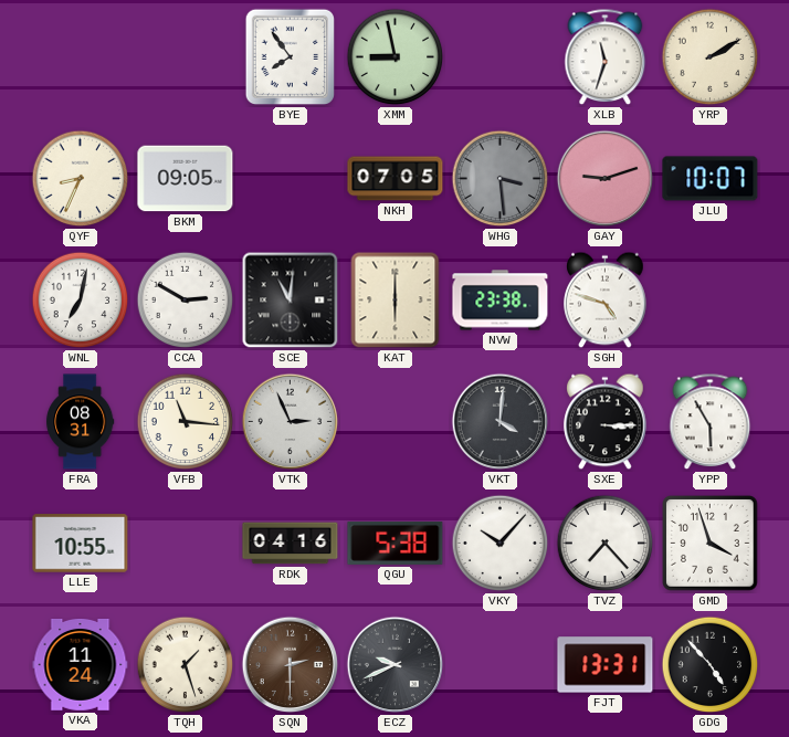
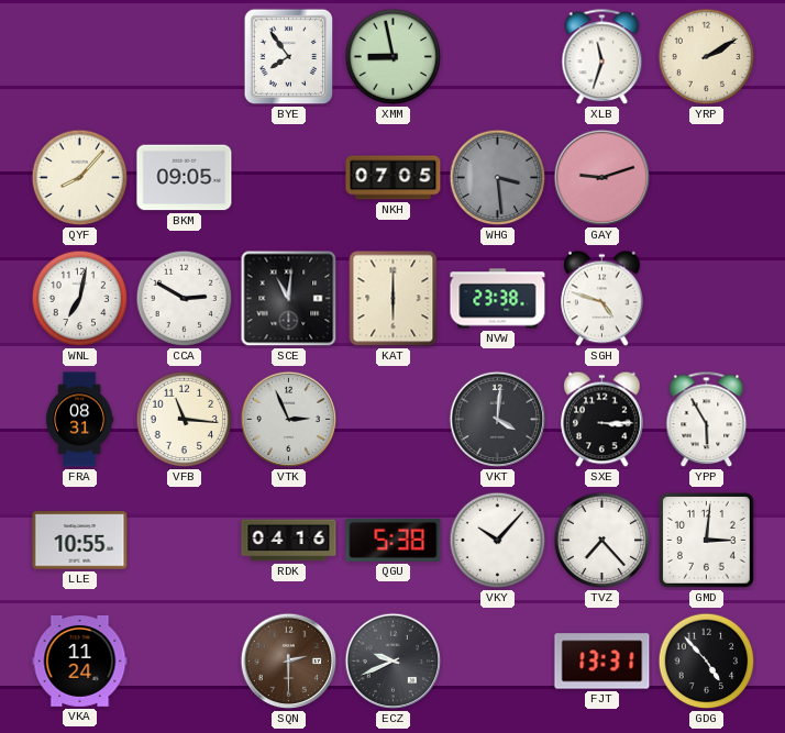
QYF: 8:34 -> 8:07
JLU: 10:07 -> none
GMD: 3:57 -> 3:01
TQH: 1:27 -> none
